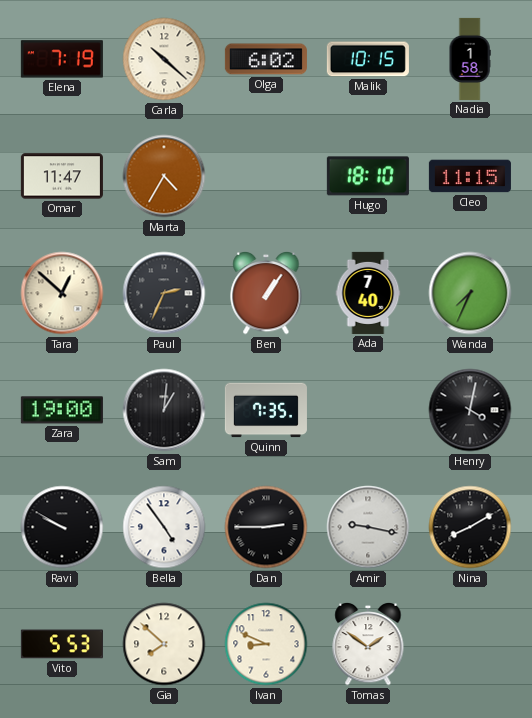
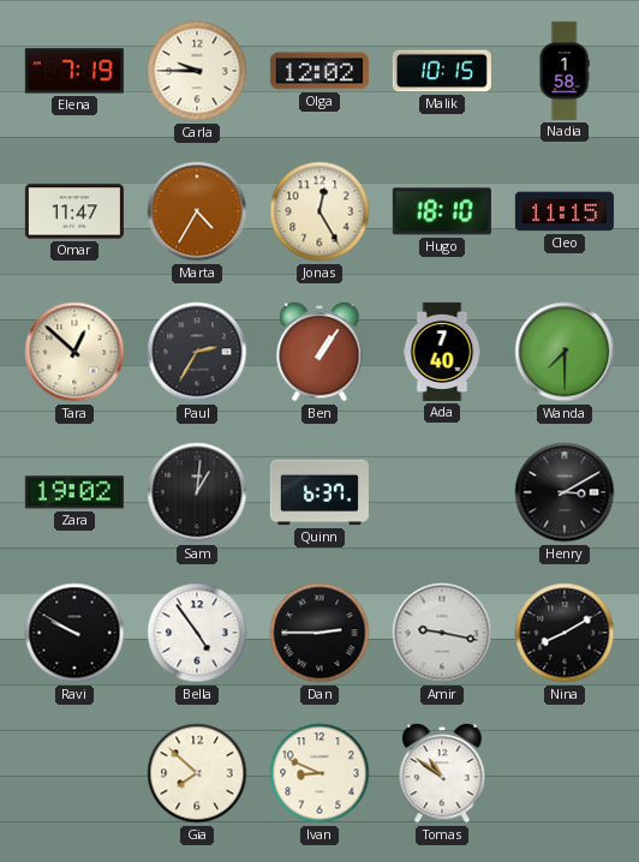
Carla: 10:22 -> 9:45
Olga: 6:02 -> 12:02
Jonas: none -> 12:25
Paul: 2:34 -> 2:35
Wanda: 7:34 -> 7:30
Zara: 19:00 -> 19:02
Quinn: 7:35 -> 6:37
Henry: 4:02 -> 3:10
Vito: 5:53 -> none
Tomas: 1:51 -> 10:51
